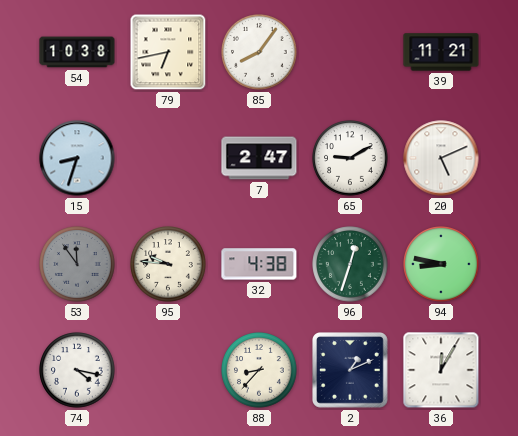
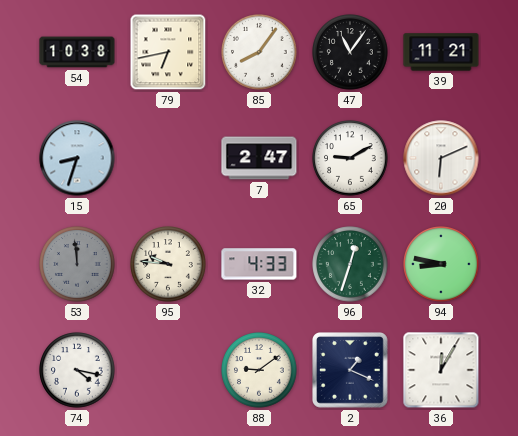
47: none -> 11:06
20: 5:11 -> 6:11
53: 11:54 -> 11:59
32: 4:38 -> 4:33
88: 8:37 -> 9:09
2: 1:11 -> 1:19
